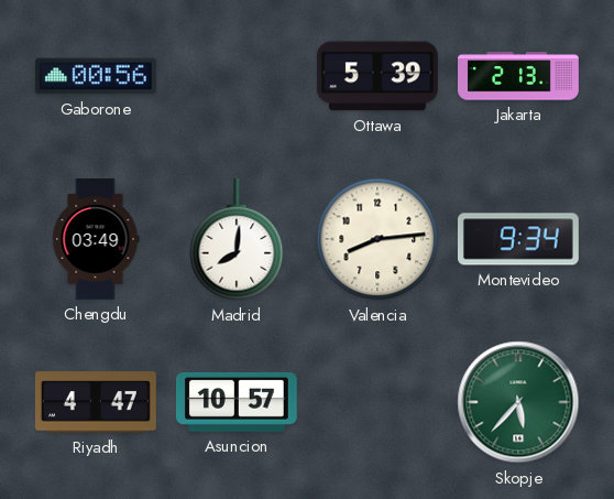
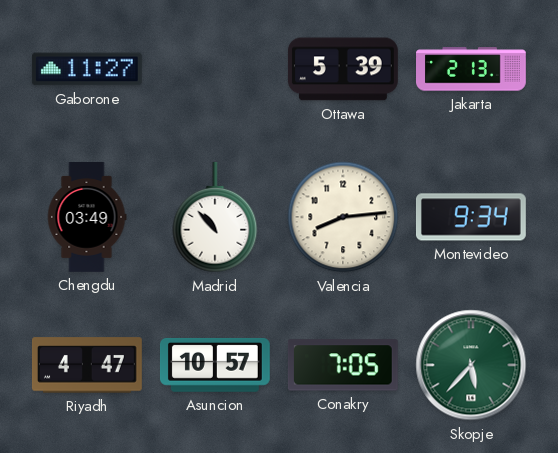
Gaborone: 00:56 -> 11:27
Madrid: 8:01 -> 10:53
Conakry: none -> 7:05
